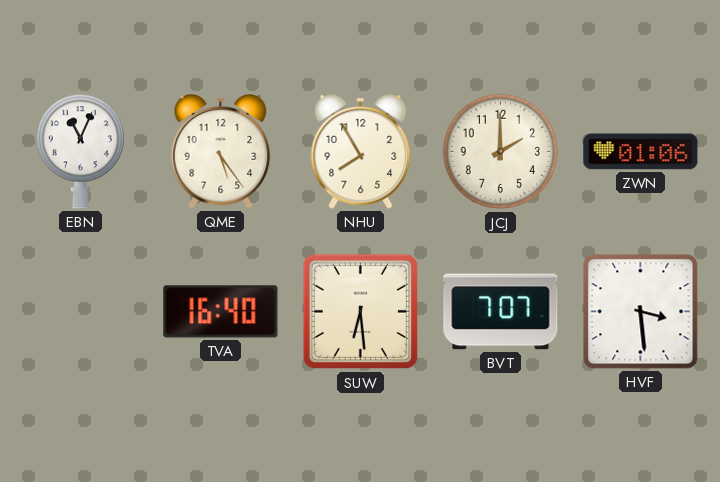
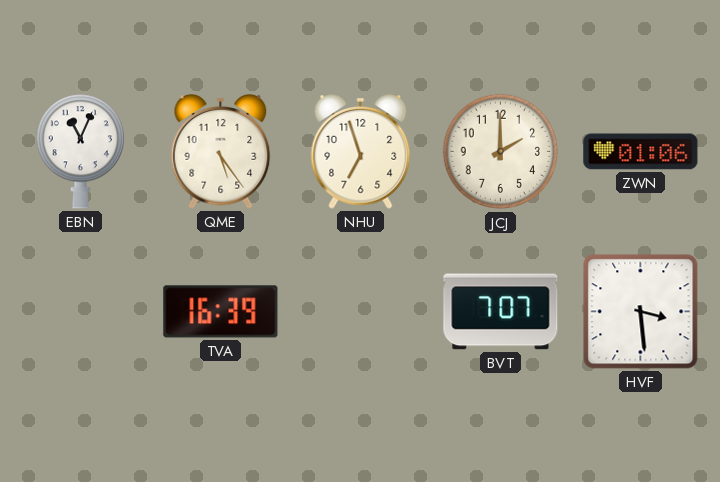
NHU: 7:55 -> 6:57
TVA: 16:40 -> 16:39
SUW: 6:29 -> none
